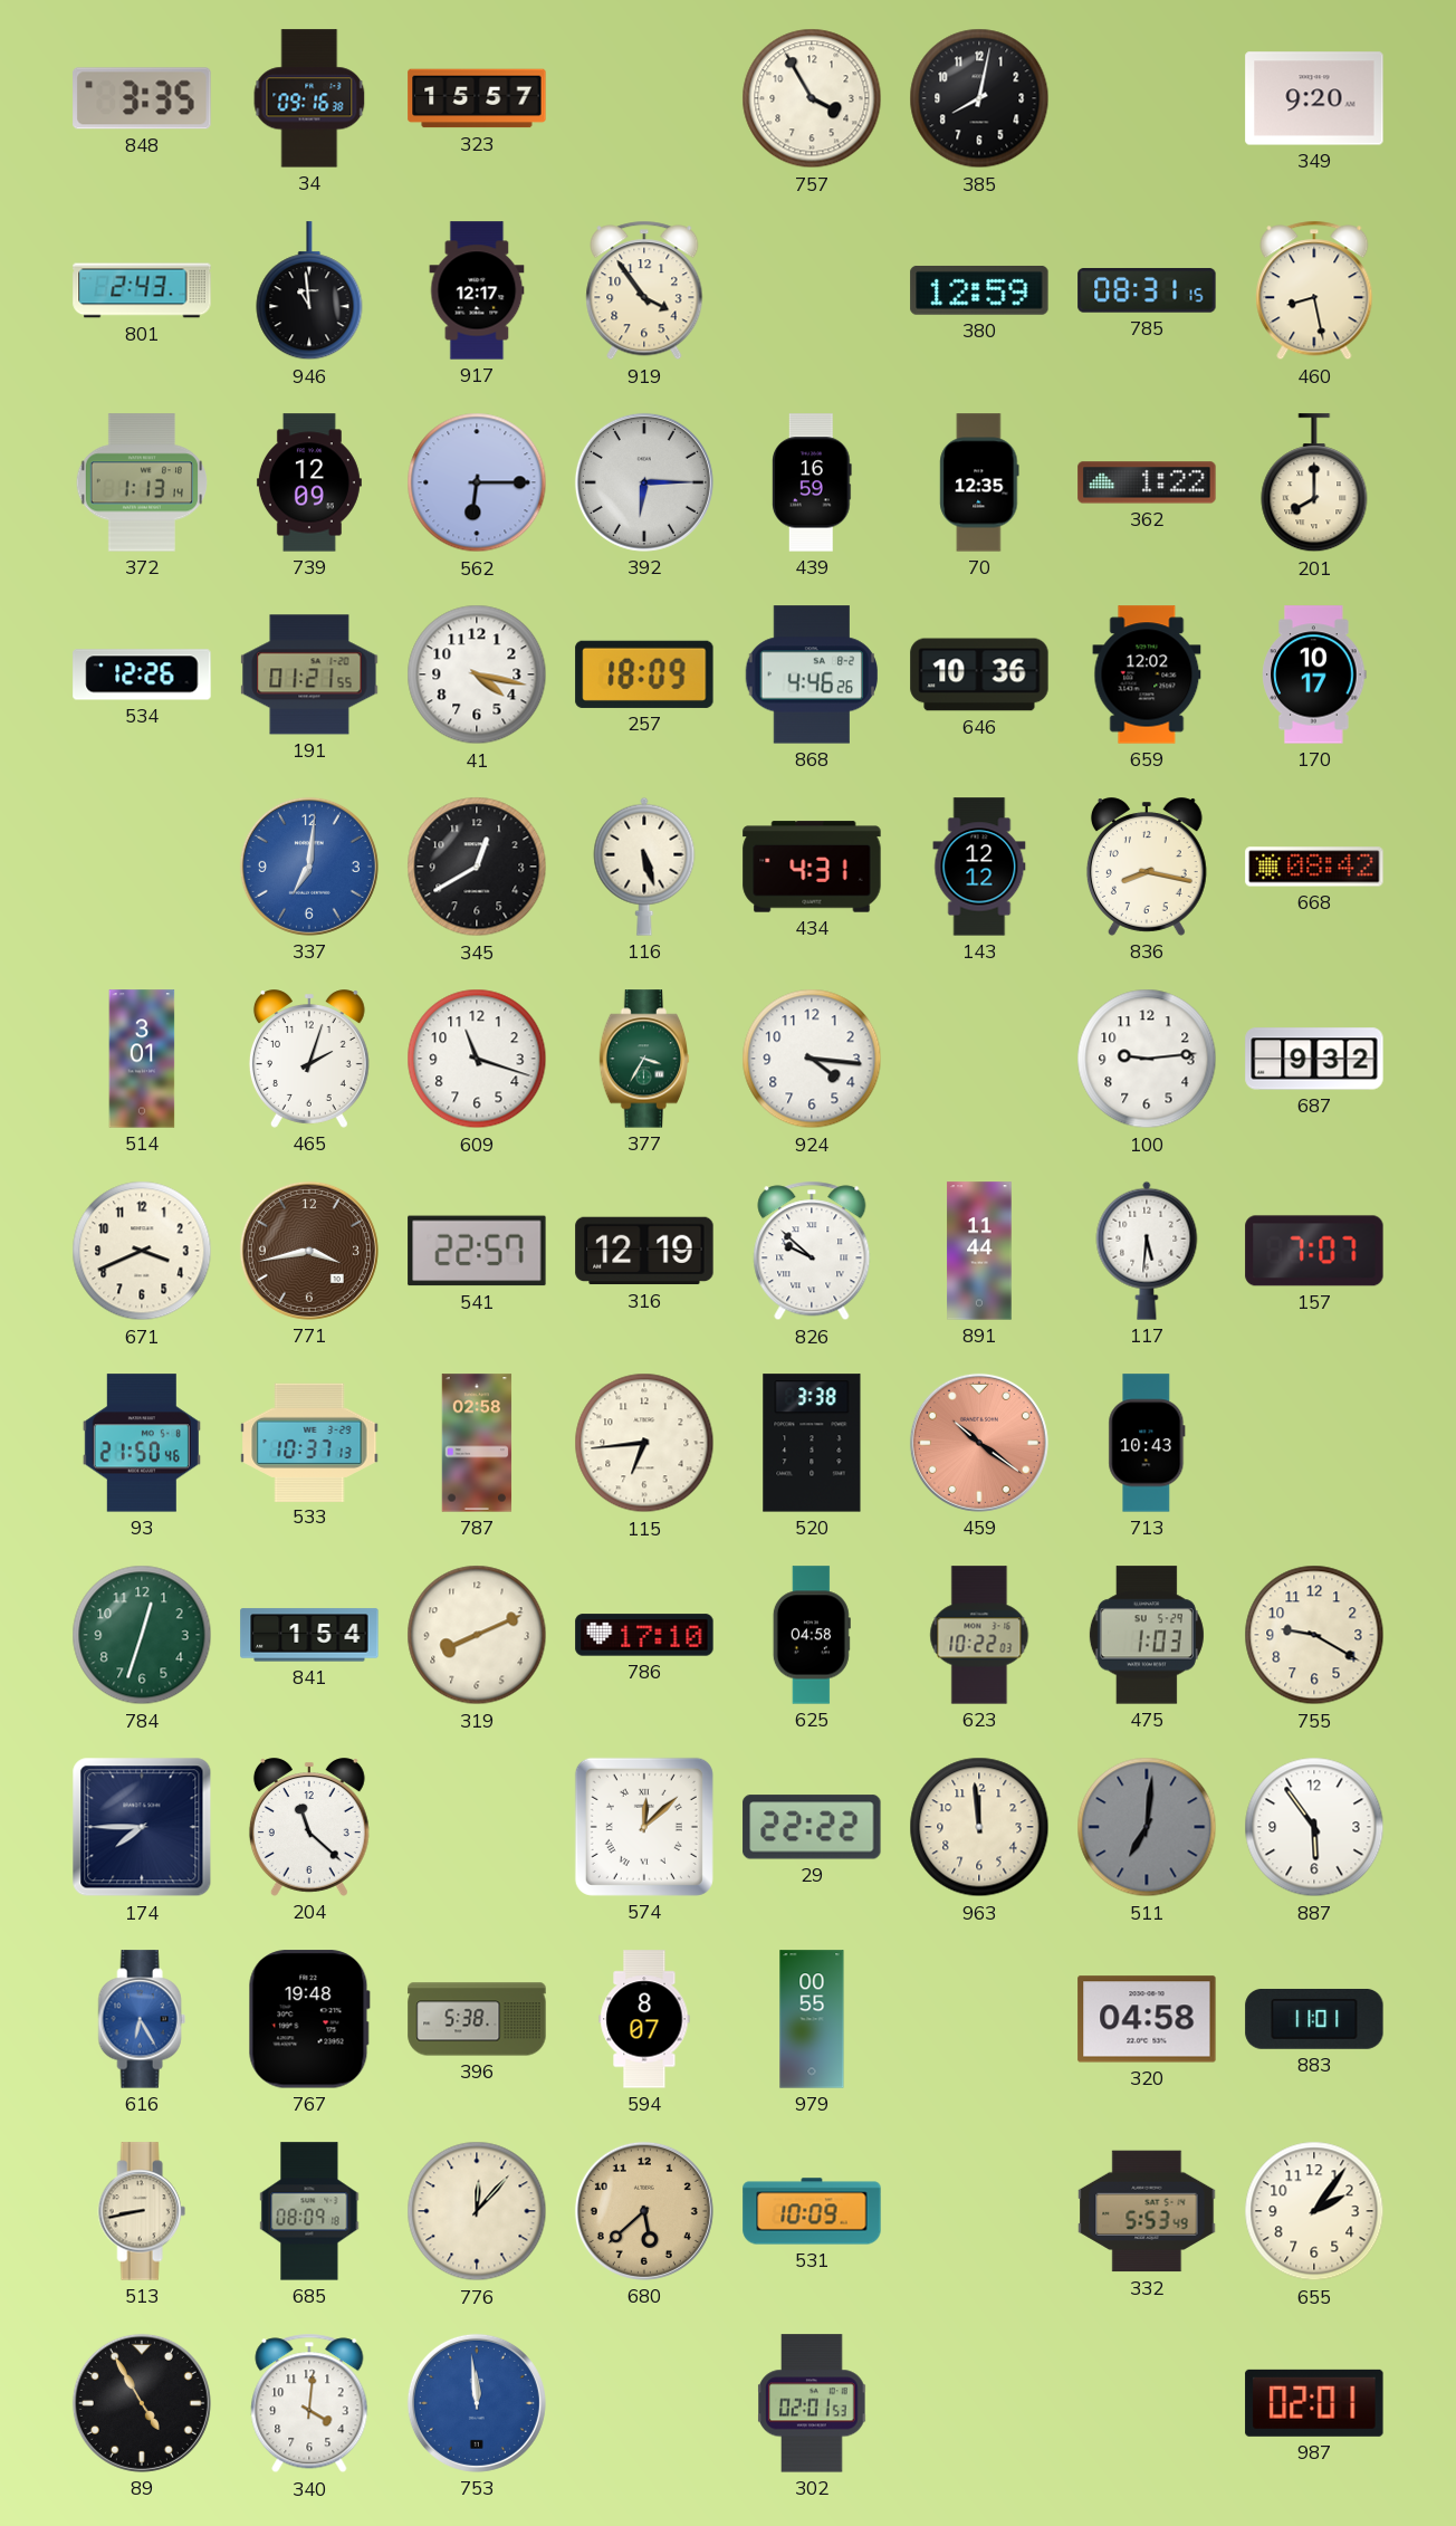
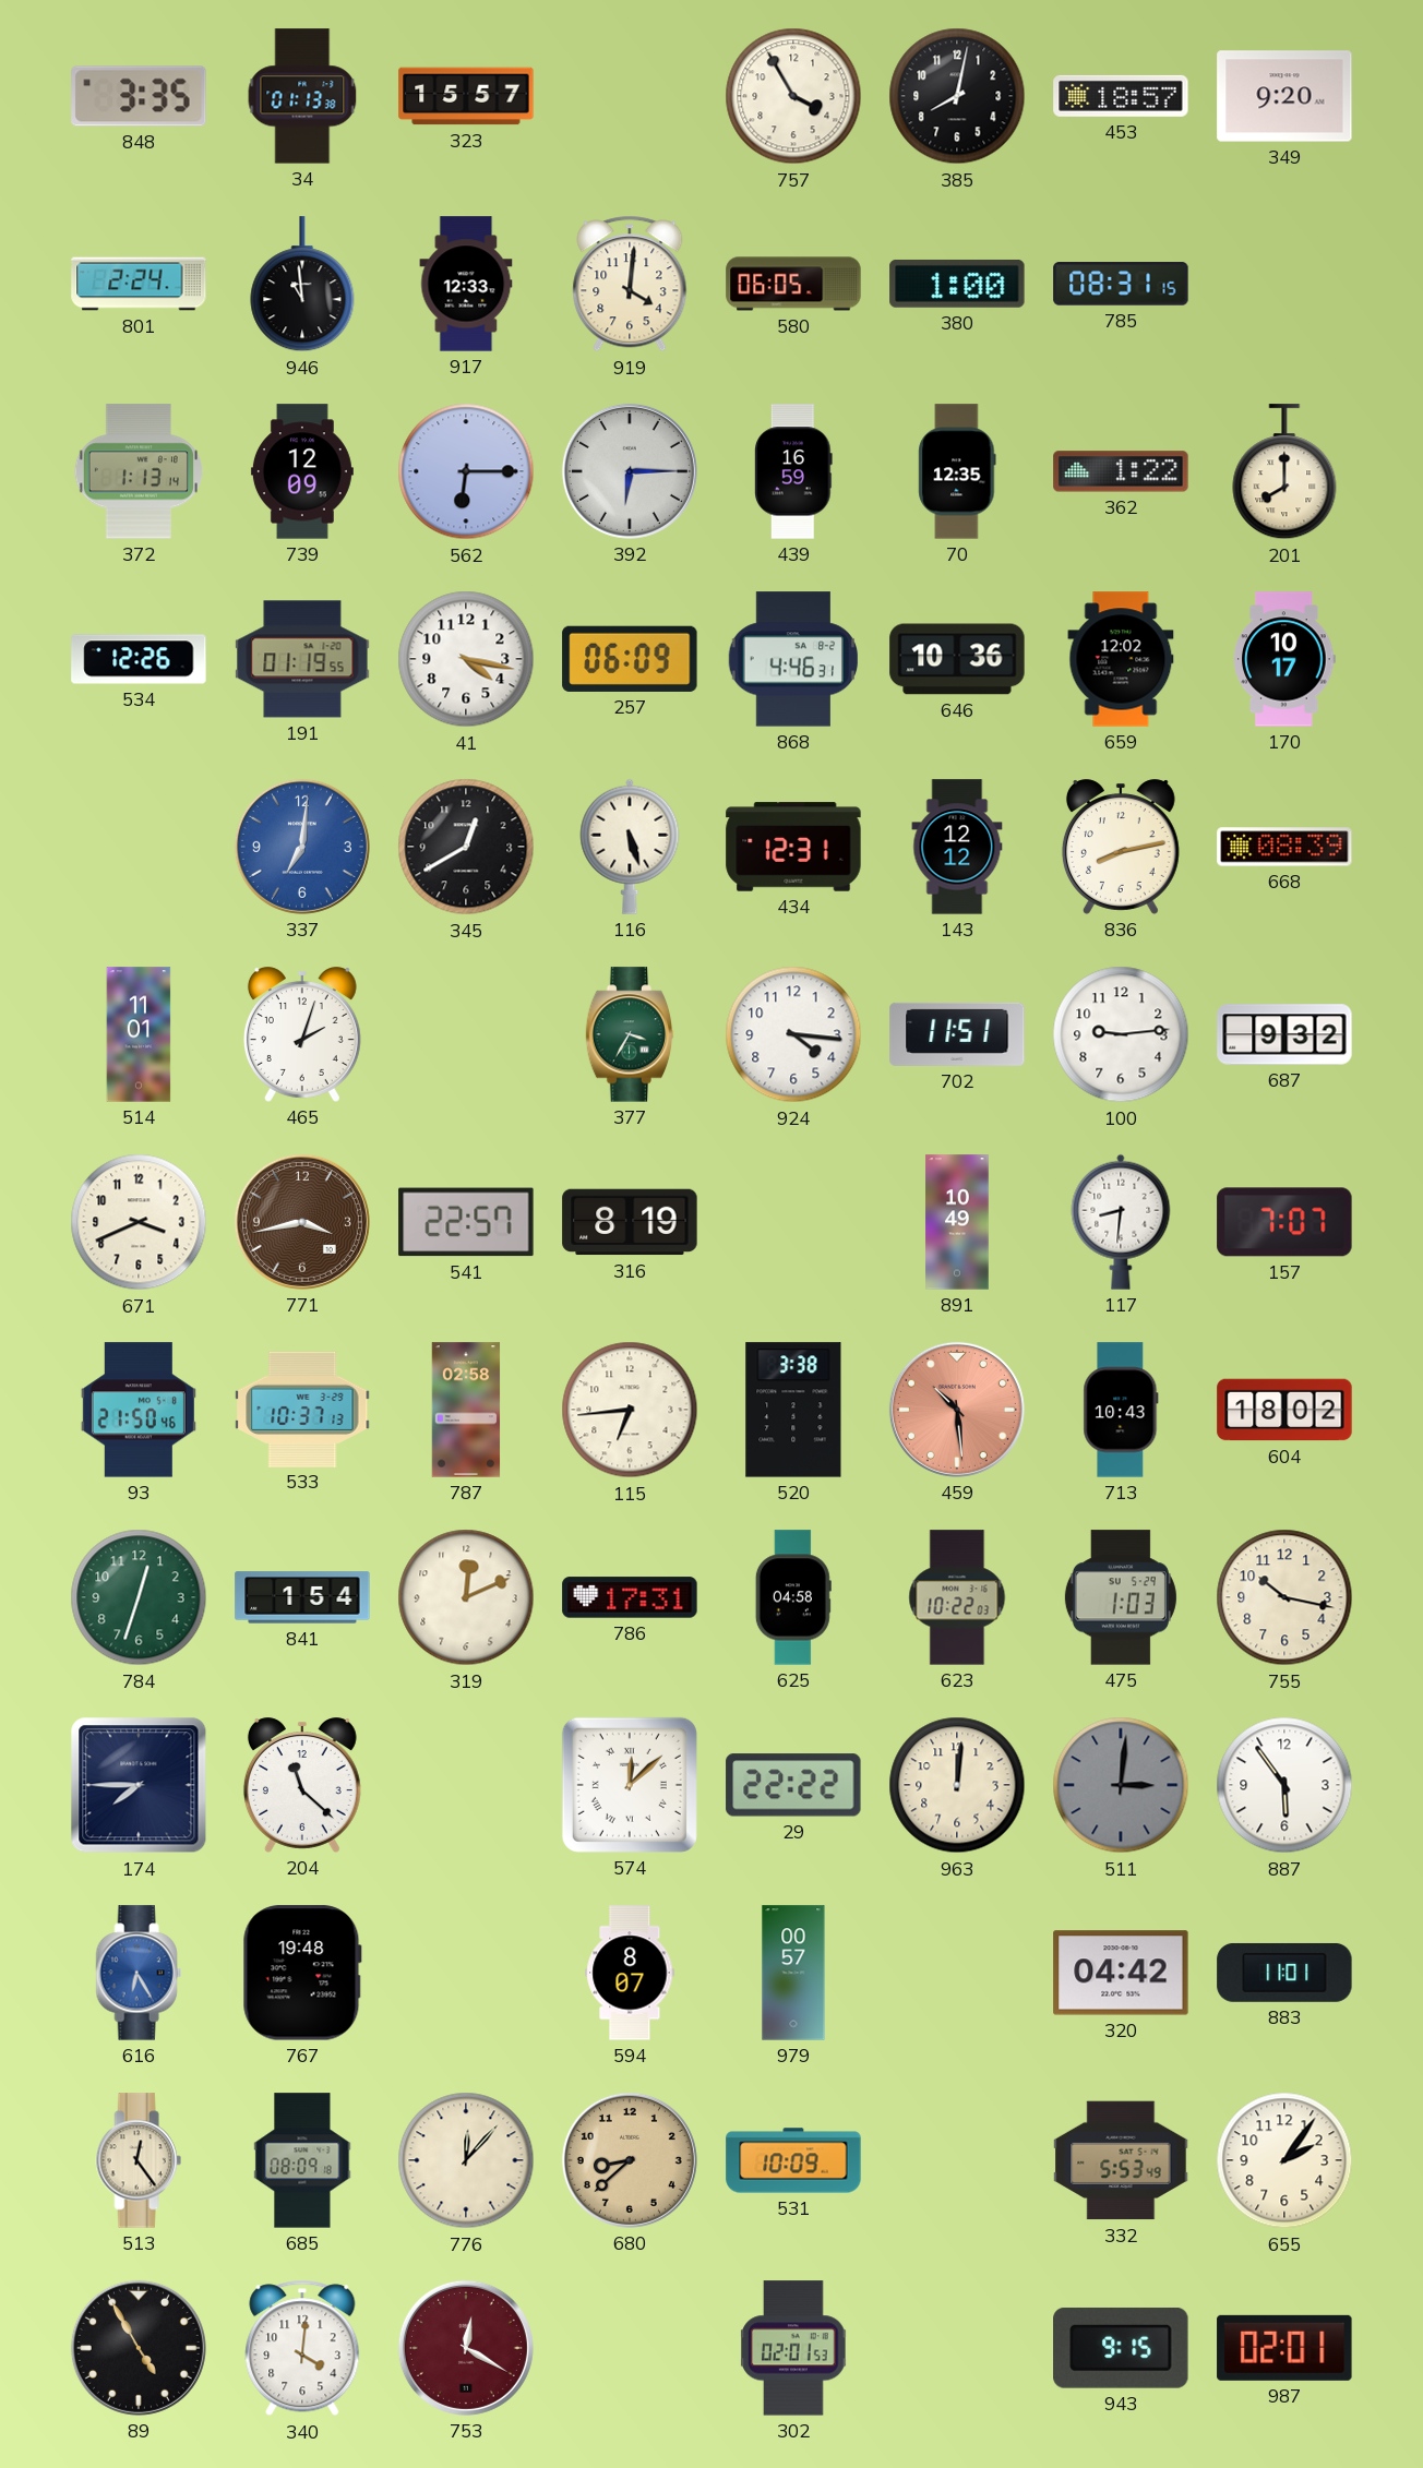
34: 09:16 -> 01:13
453: none -> 18:57
801: 2:43 -> 2:24
917: 12:17 -> 12:33
919: 3:54 -> 4:01
580: none -> 06:05
380: 12:59 -> 1:00
460: 8:28 -> none
191: 01:21 -> 01:19
257: 18:09 -> 06:09
868: 4:46:26 -> 4:46:31
434: 4:31 -> 12:31
836: 8:17 -> 8:13
668: 08:42 -> 08:39
514: 3:01 -> 11:01
609: 11:18 -> none
702: none -> 11:51
316: 12:19 -> 8:19
826: 9:52 -> none
891: 11:44 -> 10:49
117: 5:31 -> 8:31
459: 10:21 -> 10:29
604: none -> 18:02
319: 8:11 -> 12:11
786: 17:10 -> 17:31
755: 9:20 -> 10:17
963: 11:59 -> 12:01
511: 7:01 -> 3:01
396: 5:38 -> none
979: 00:55 -> 00:57
320: 04:58 -> 04:42
513: 8:43 -> 12:24
680: 5:38 -> 8:38
753: 11:59 -> 12:20
753 dial: blue -> burgundy
943: none -> 9:15
